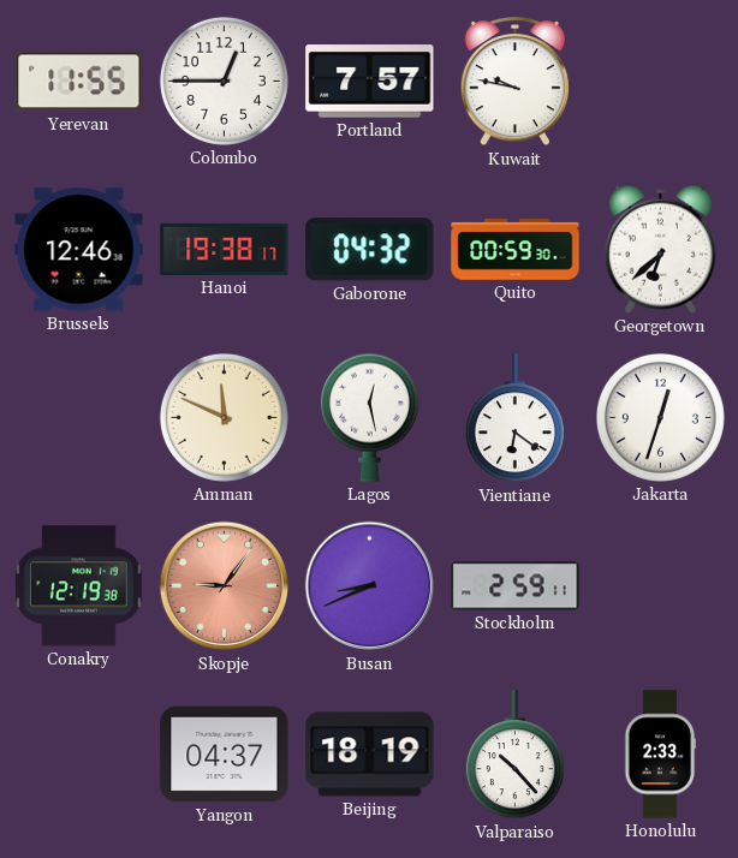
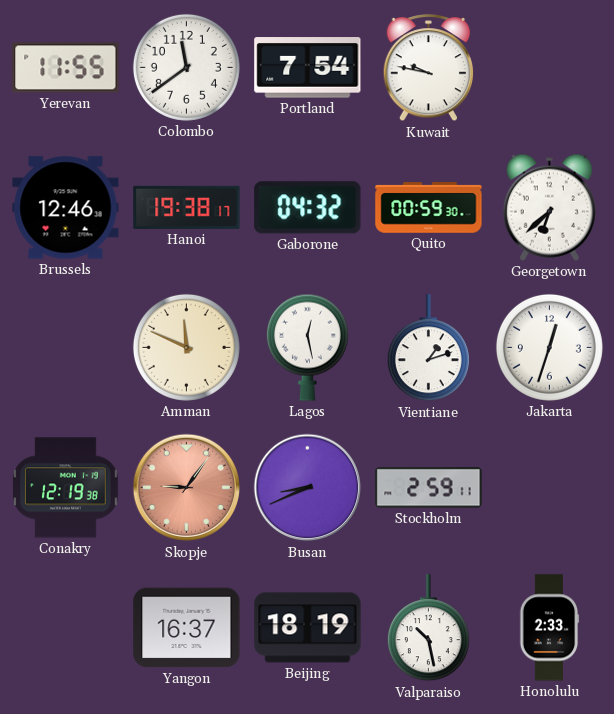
Colombo: 12:45 -> 11:39
Portland: 7:57 -> 7:54
Vientiane: 6:21 -> 1:12
Yangon: 04:37 -> 16:37
Valparaiso: 10:23 -> 10:28
